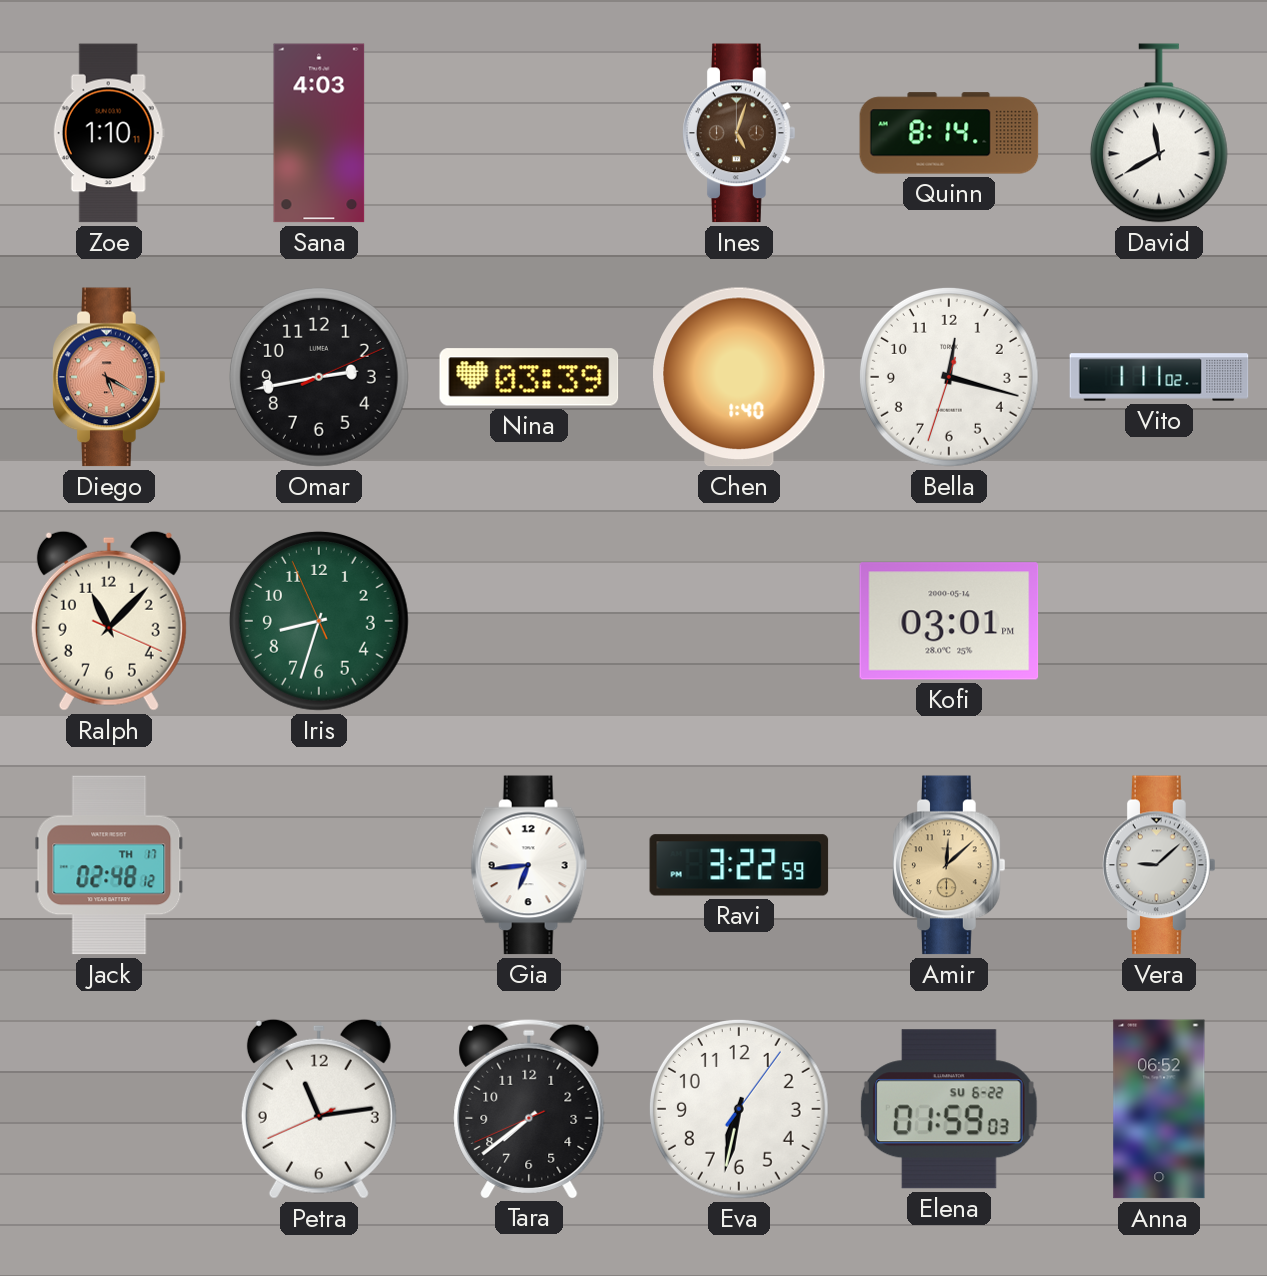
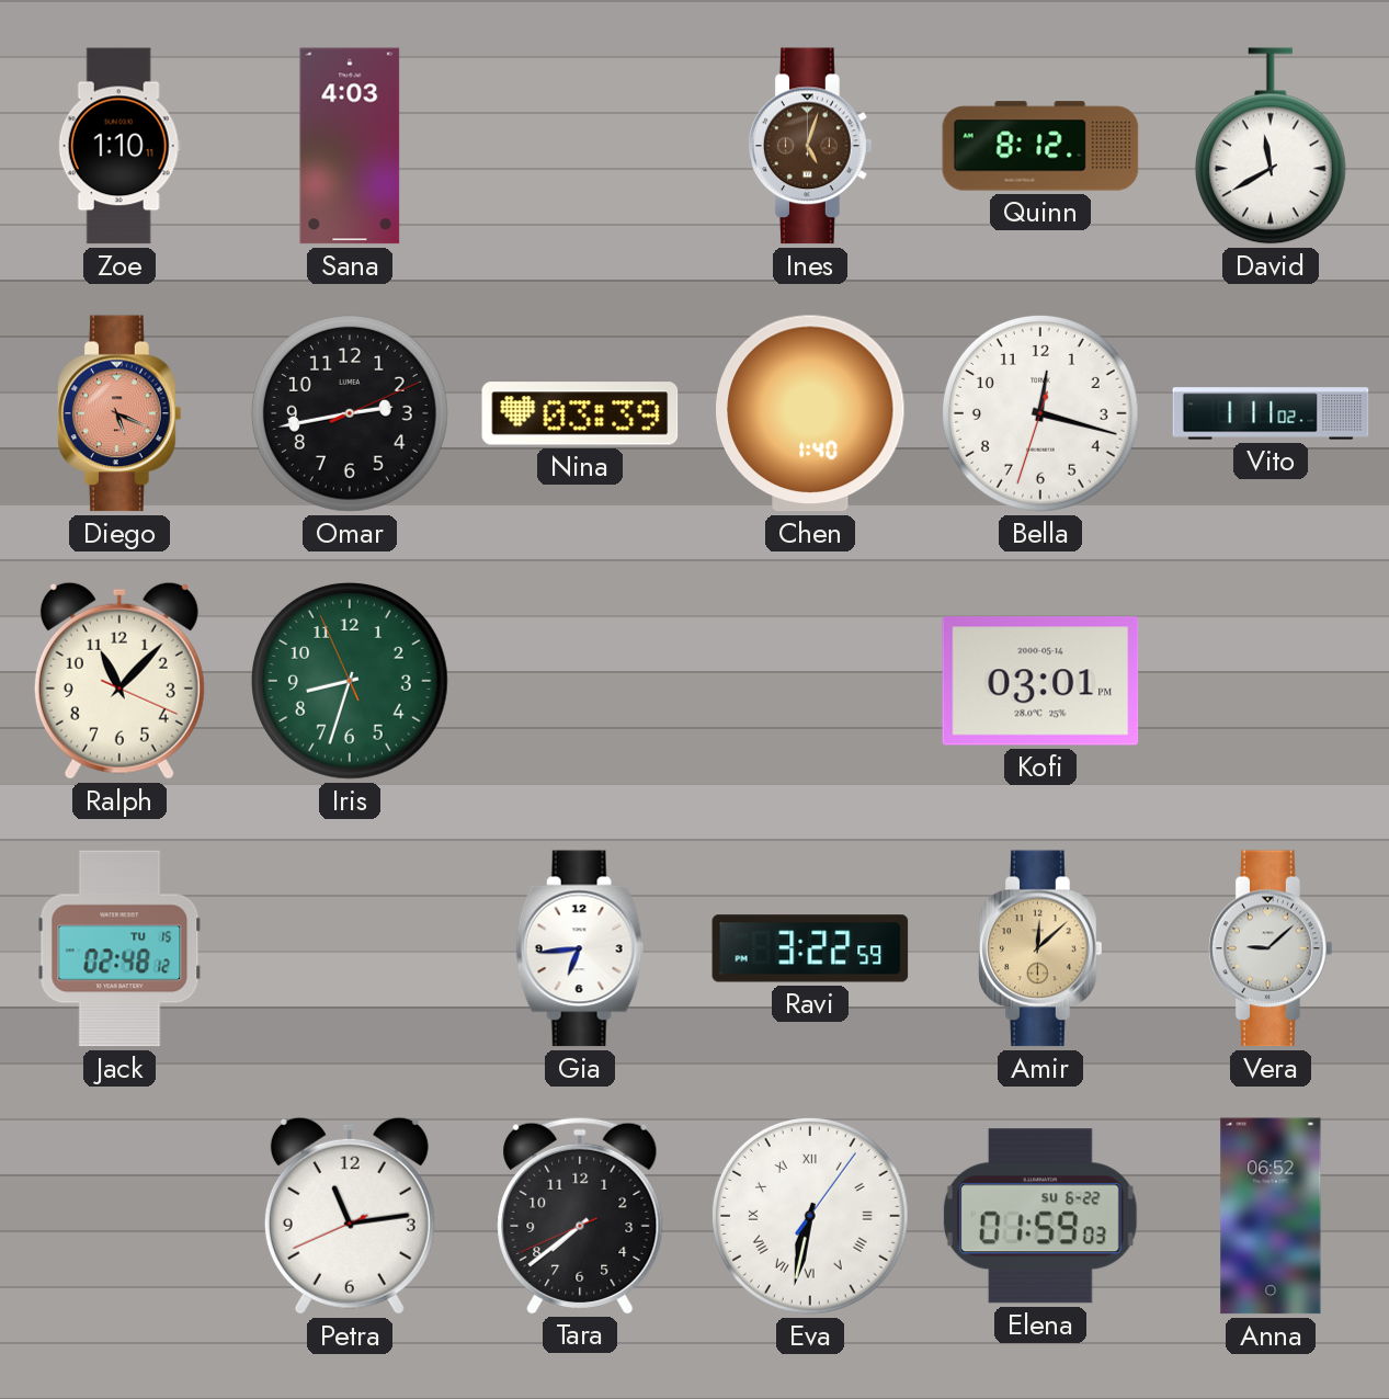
Quinn: 8:14 -> 8:12
Diego: 5:20 -> 5:19
Jack date: TH 17 -> TU 15
Eva numerals: Arabic -> Roman
